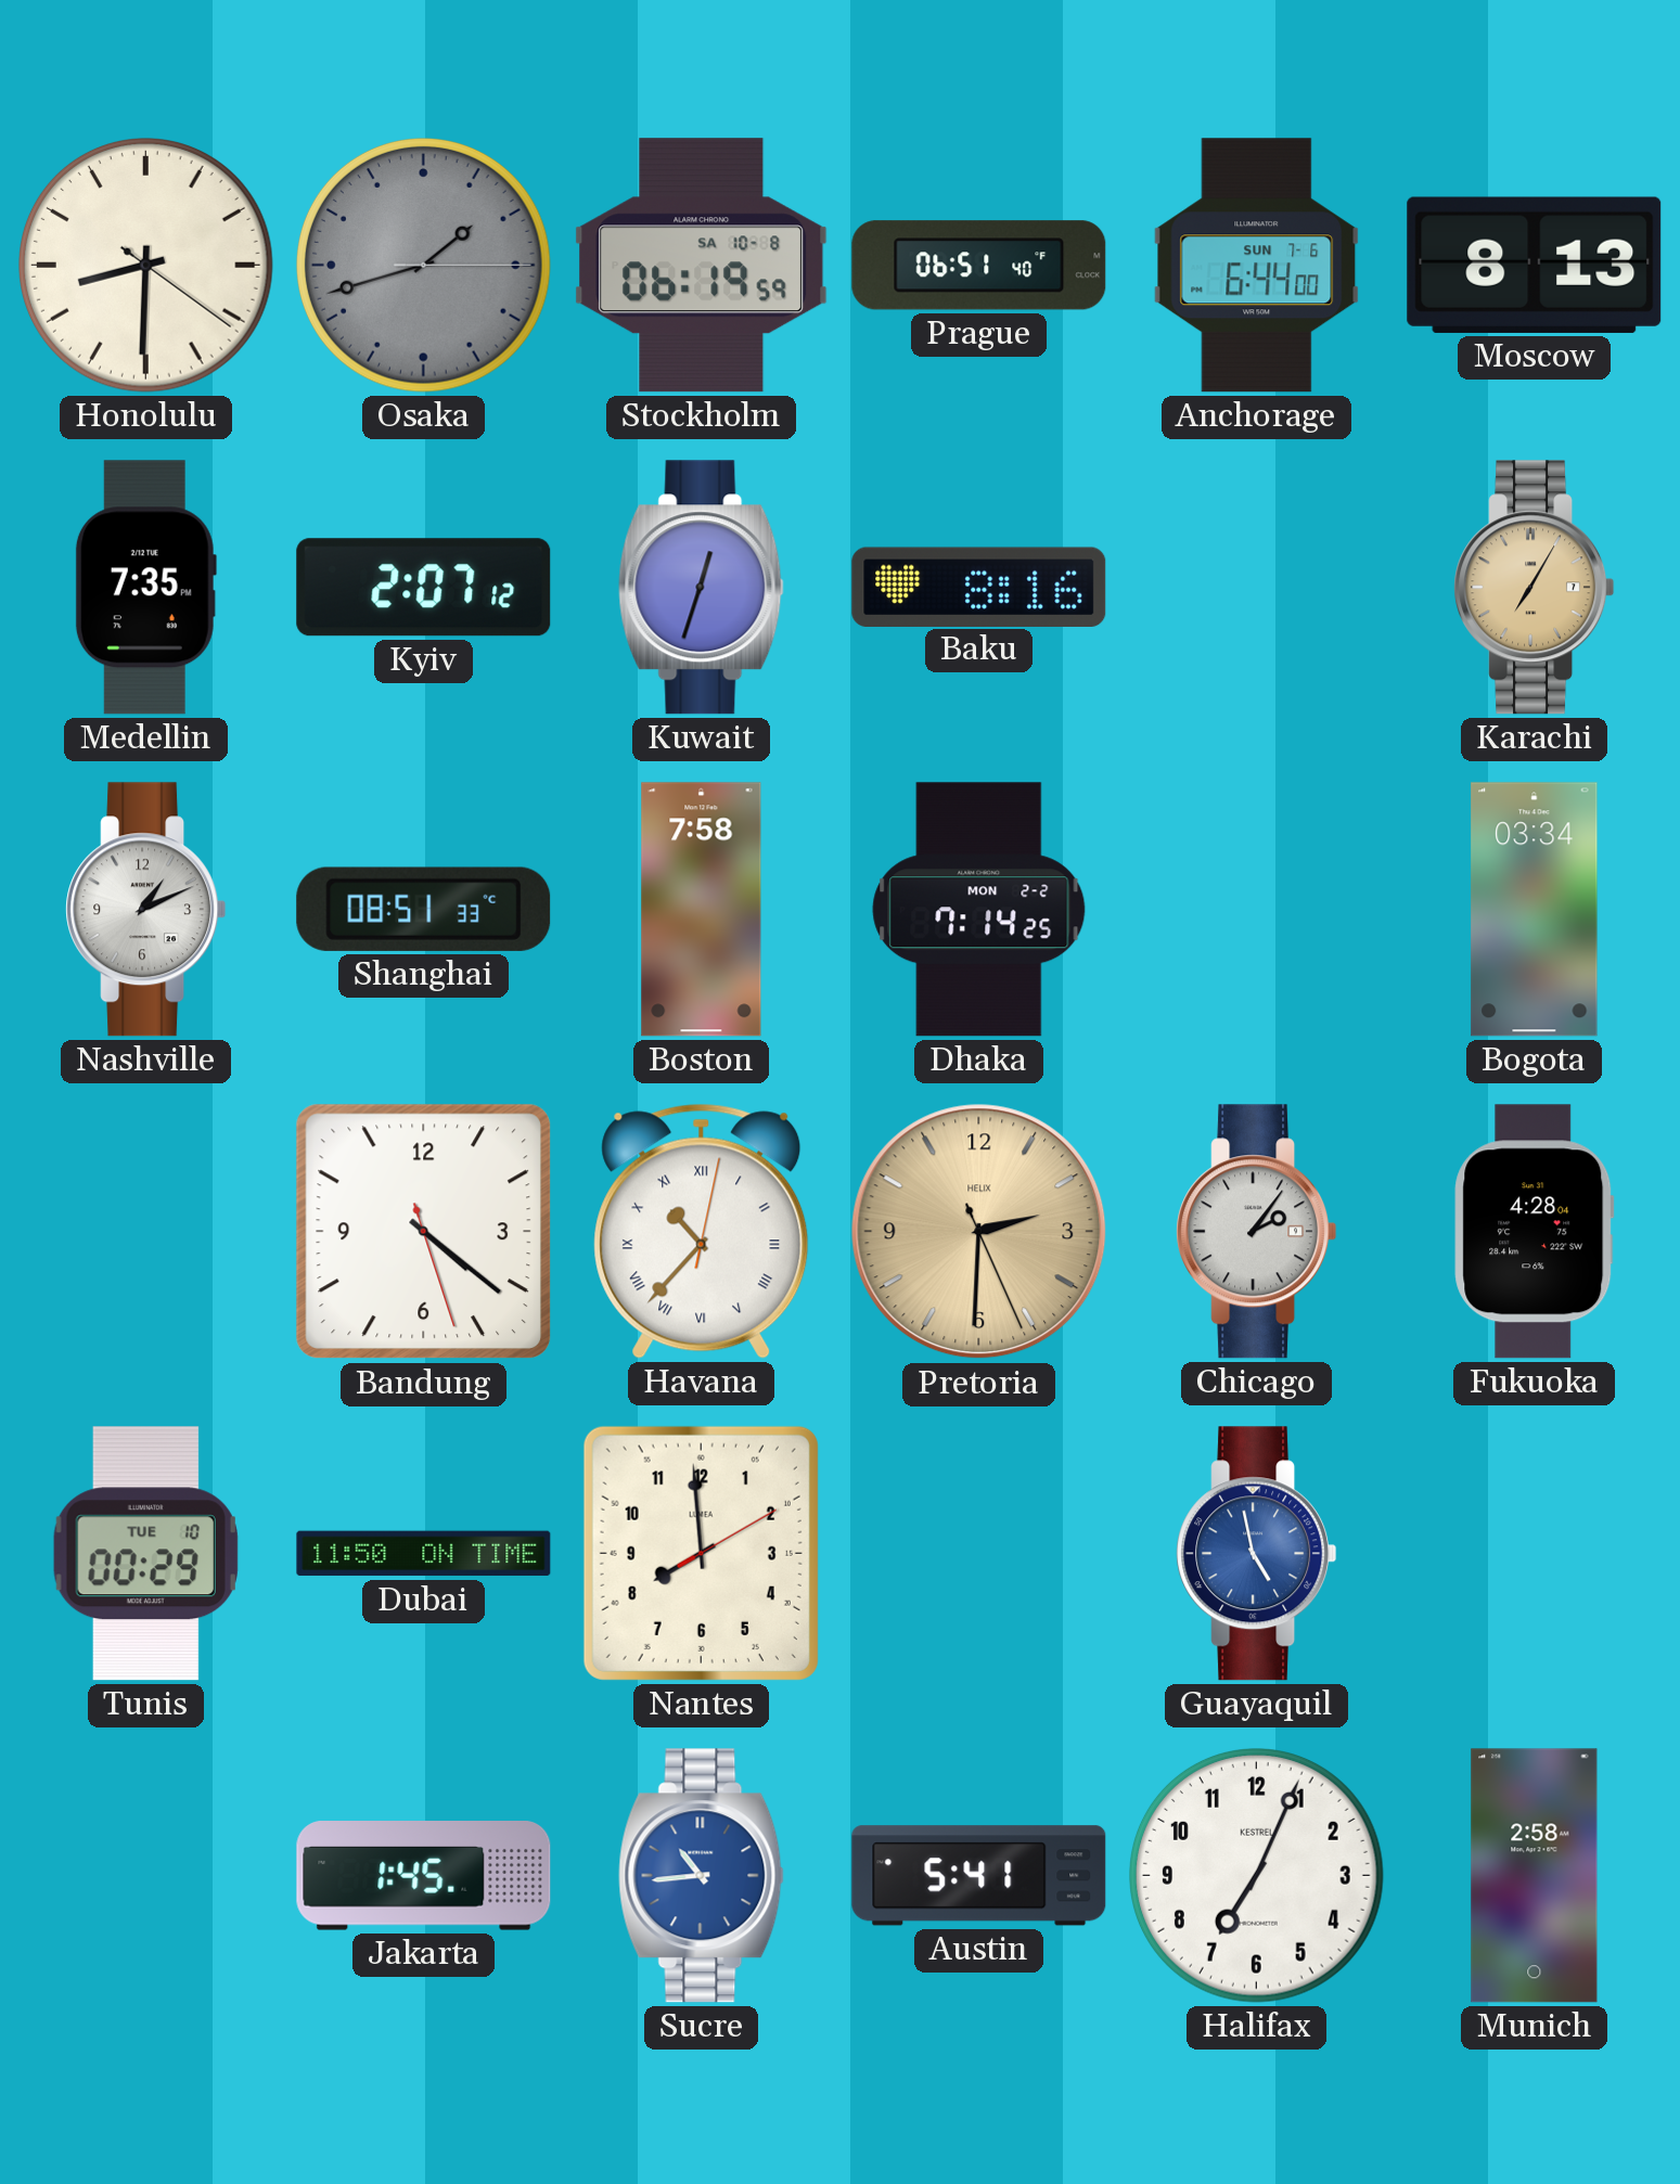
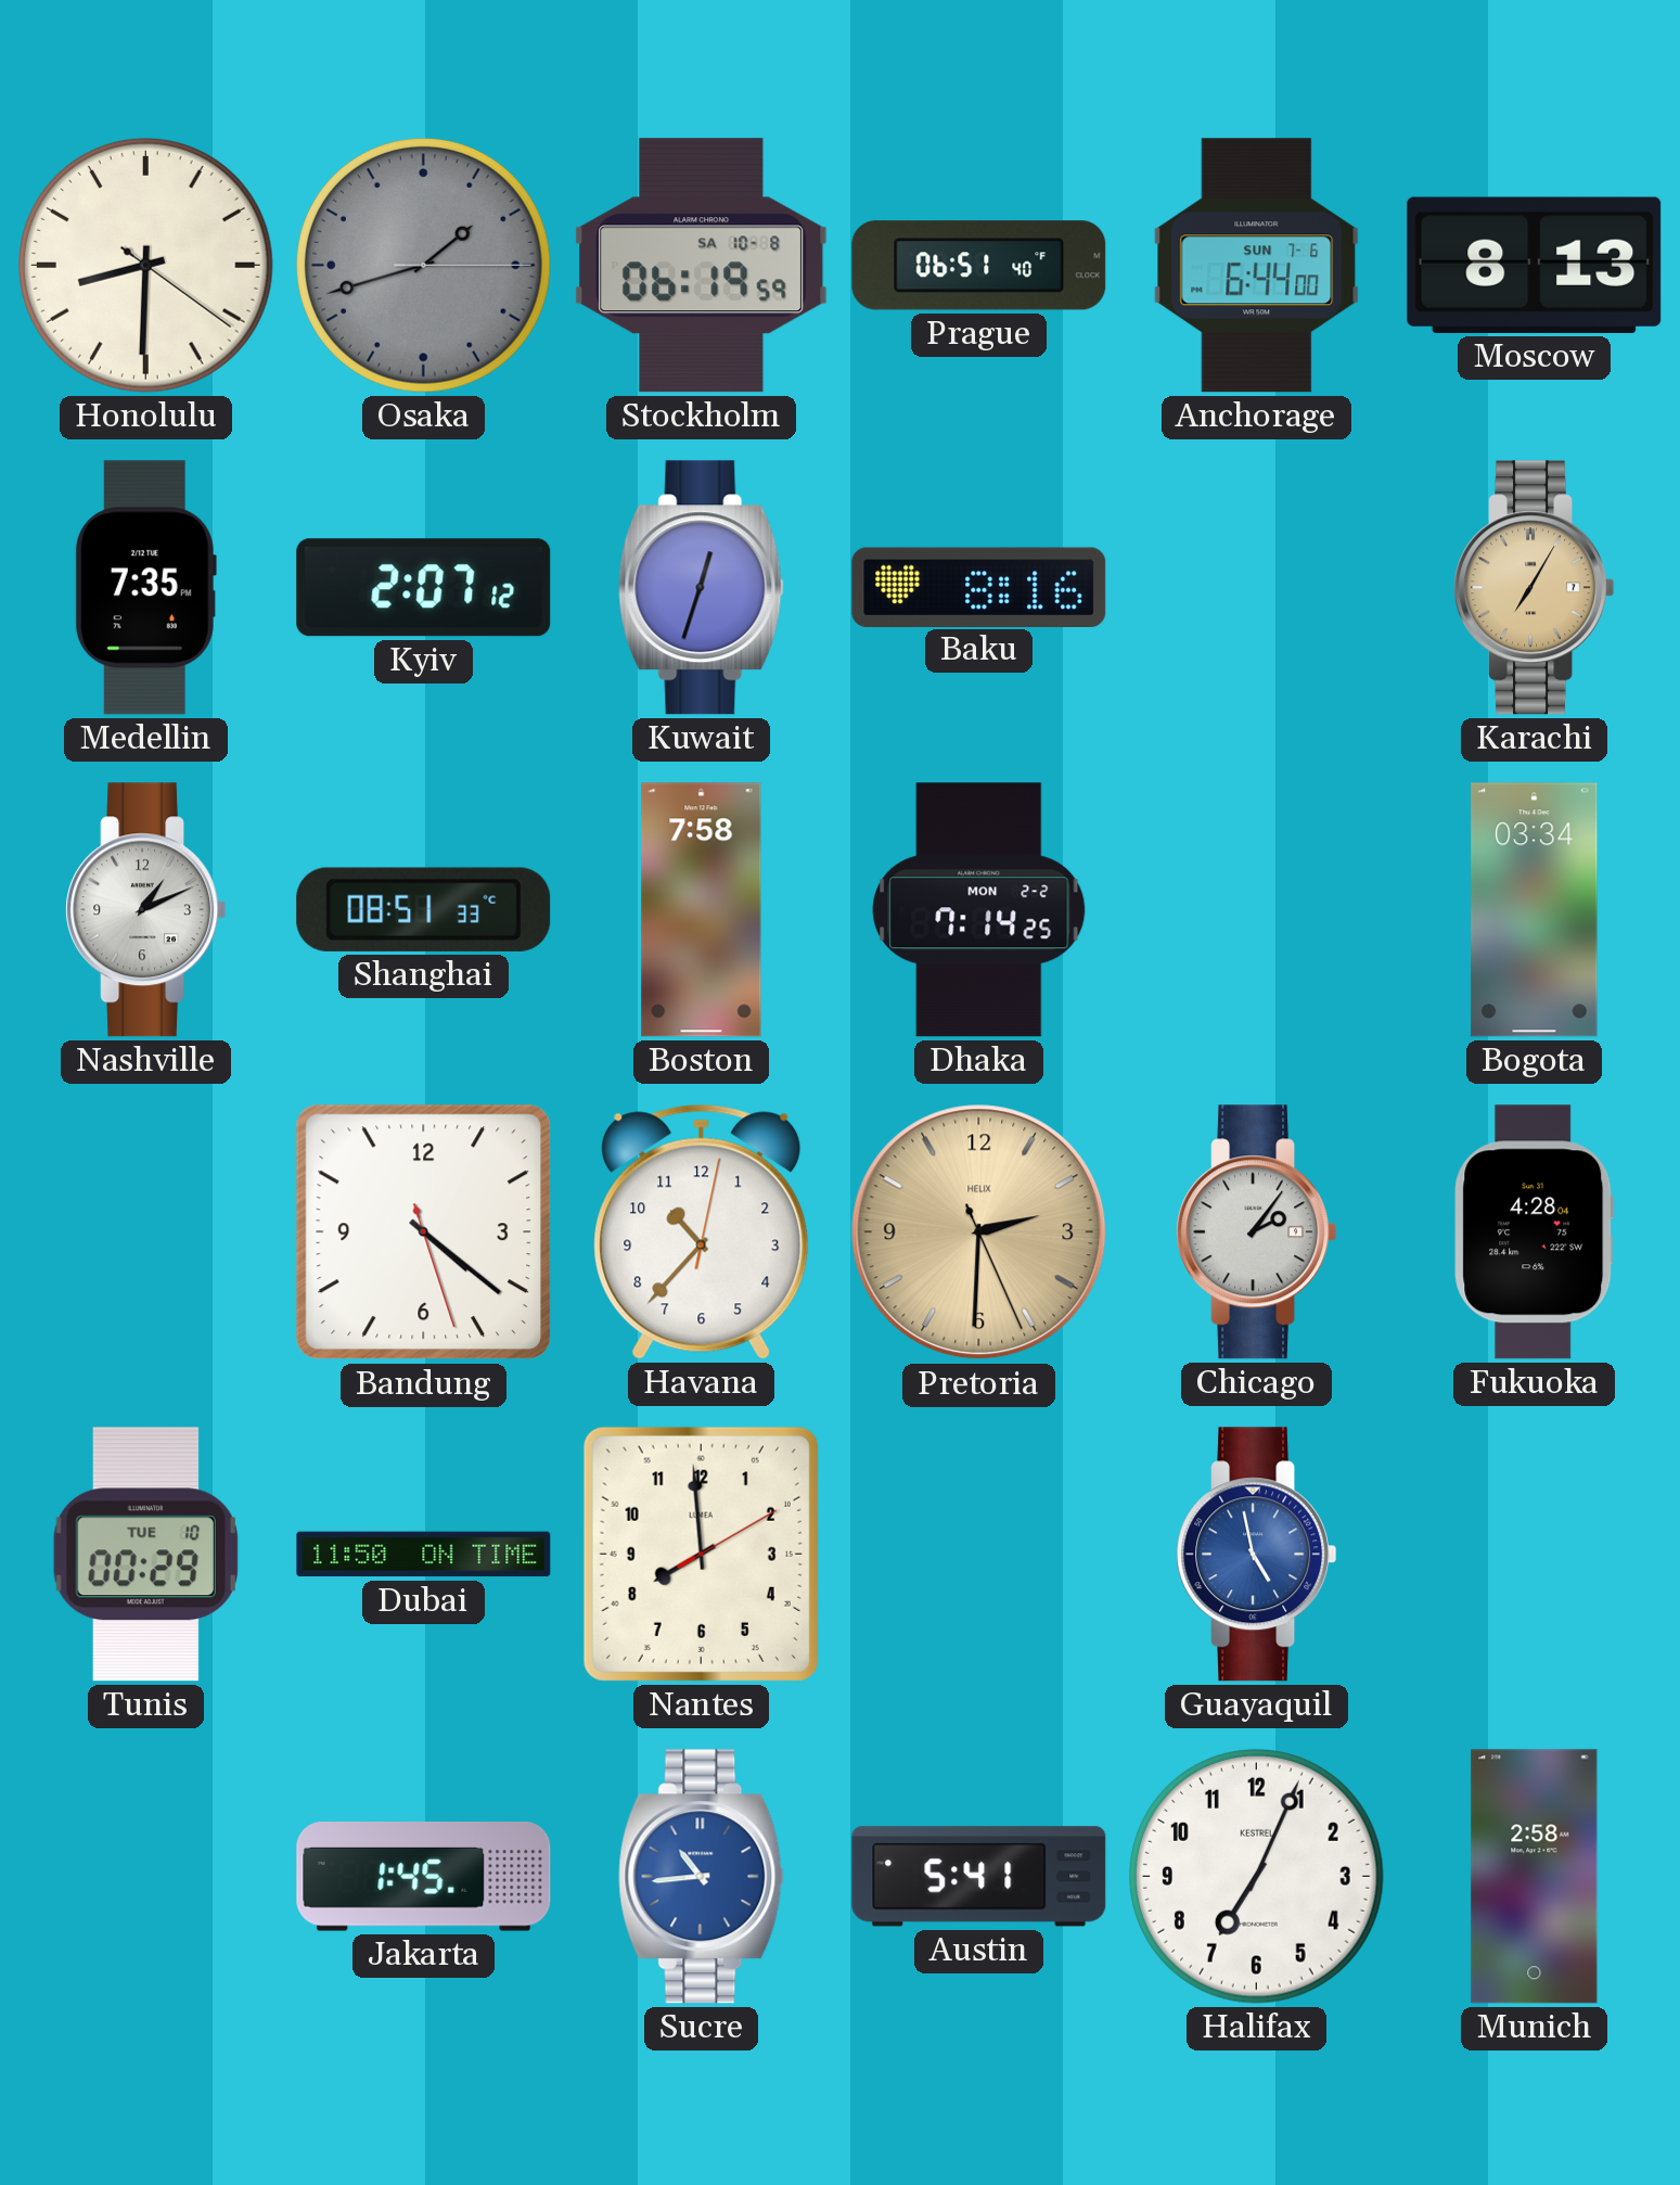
Havana numerals: Roman -> Arabic
